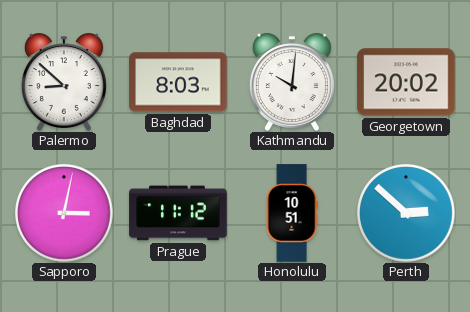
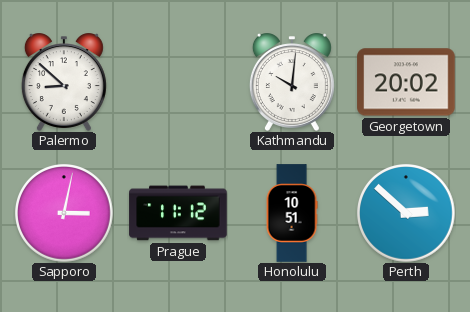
Baghdad: 8:03 -> none
